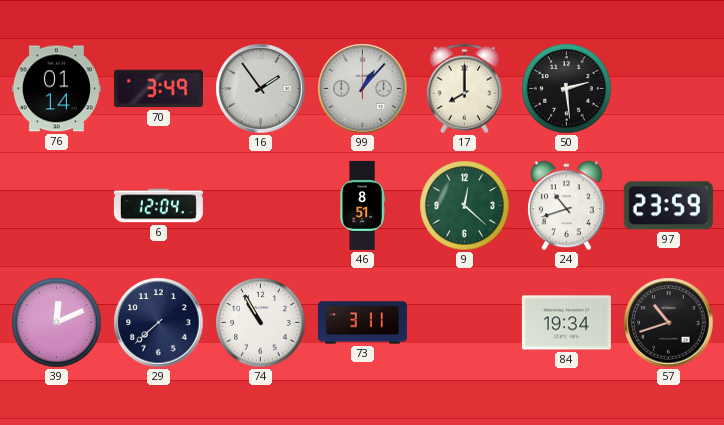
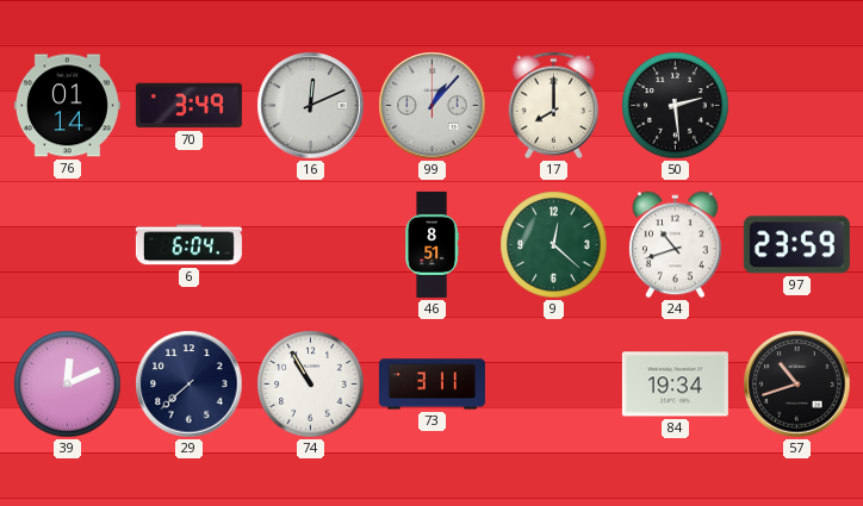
16: 1:54 -> 12:11
6: 12:04 -> 6:04
